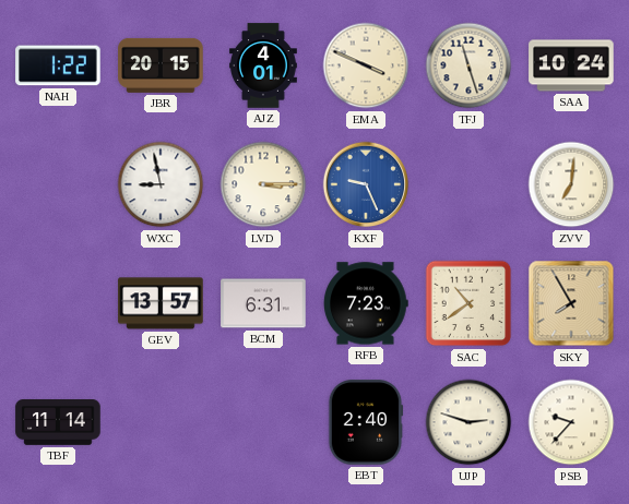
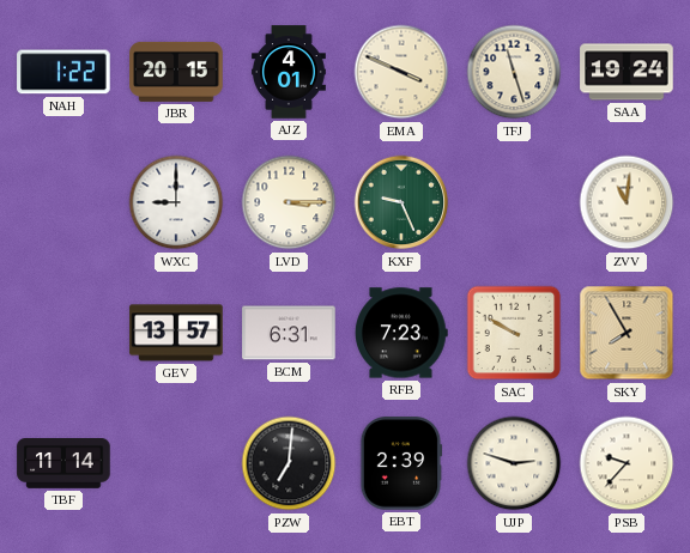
SAA: 10:24 -> 19:24
WXC: 8:58 -> 9:00
KXF dial: blue -> green
ZVV: 7:01 -> 11:01
SAC: 10:39 -> 9:50
PZW: none -> 7:01
EBT: 2:40 -> 2:39
